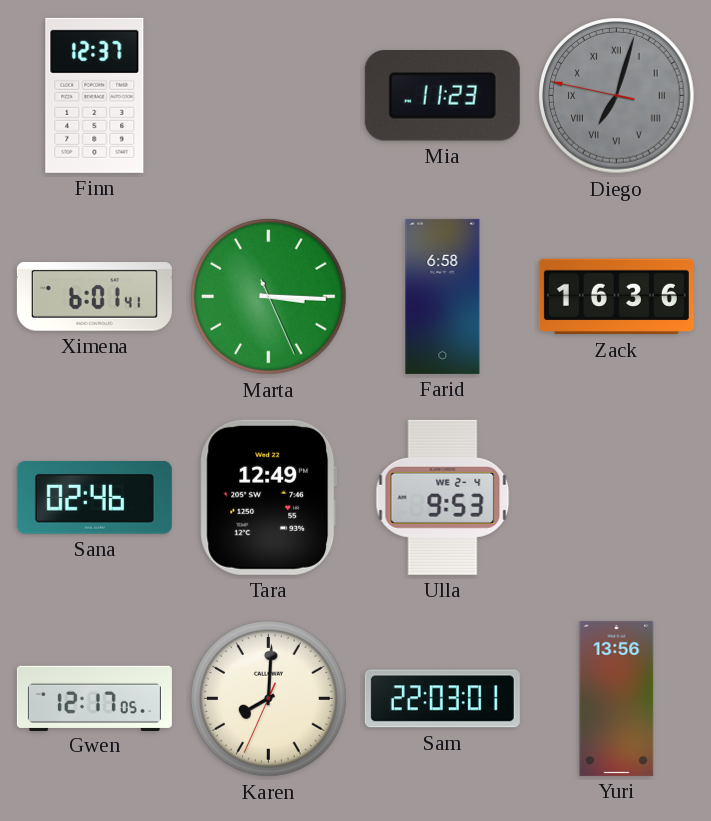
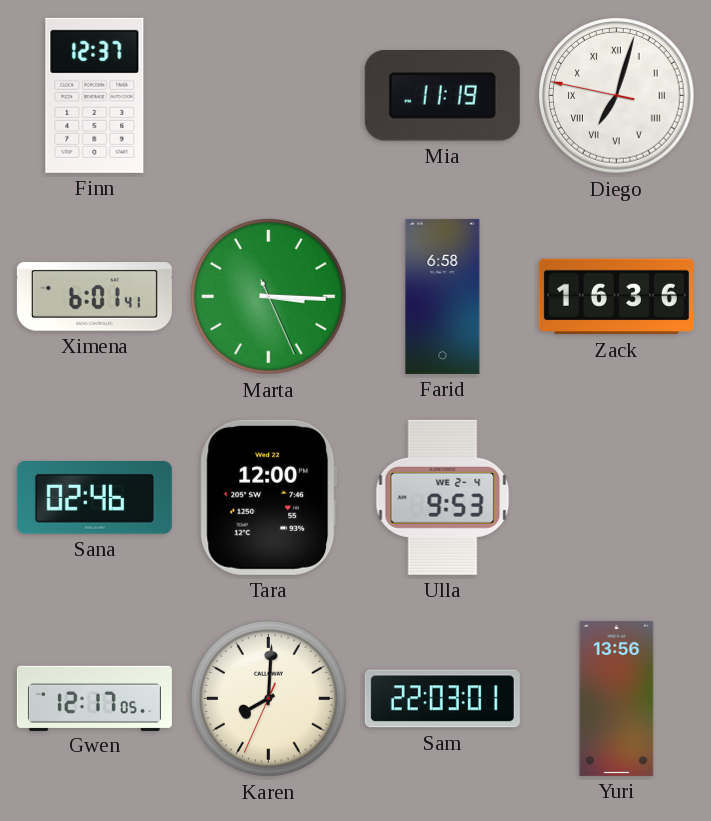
Mia: 11:23 -> 11:19
Diego dial: grey -> white
Tara: 12:49 -> 12:00
